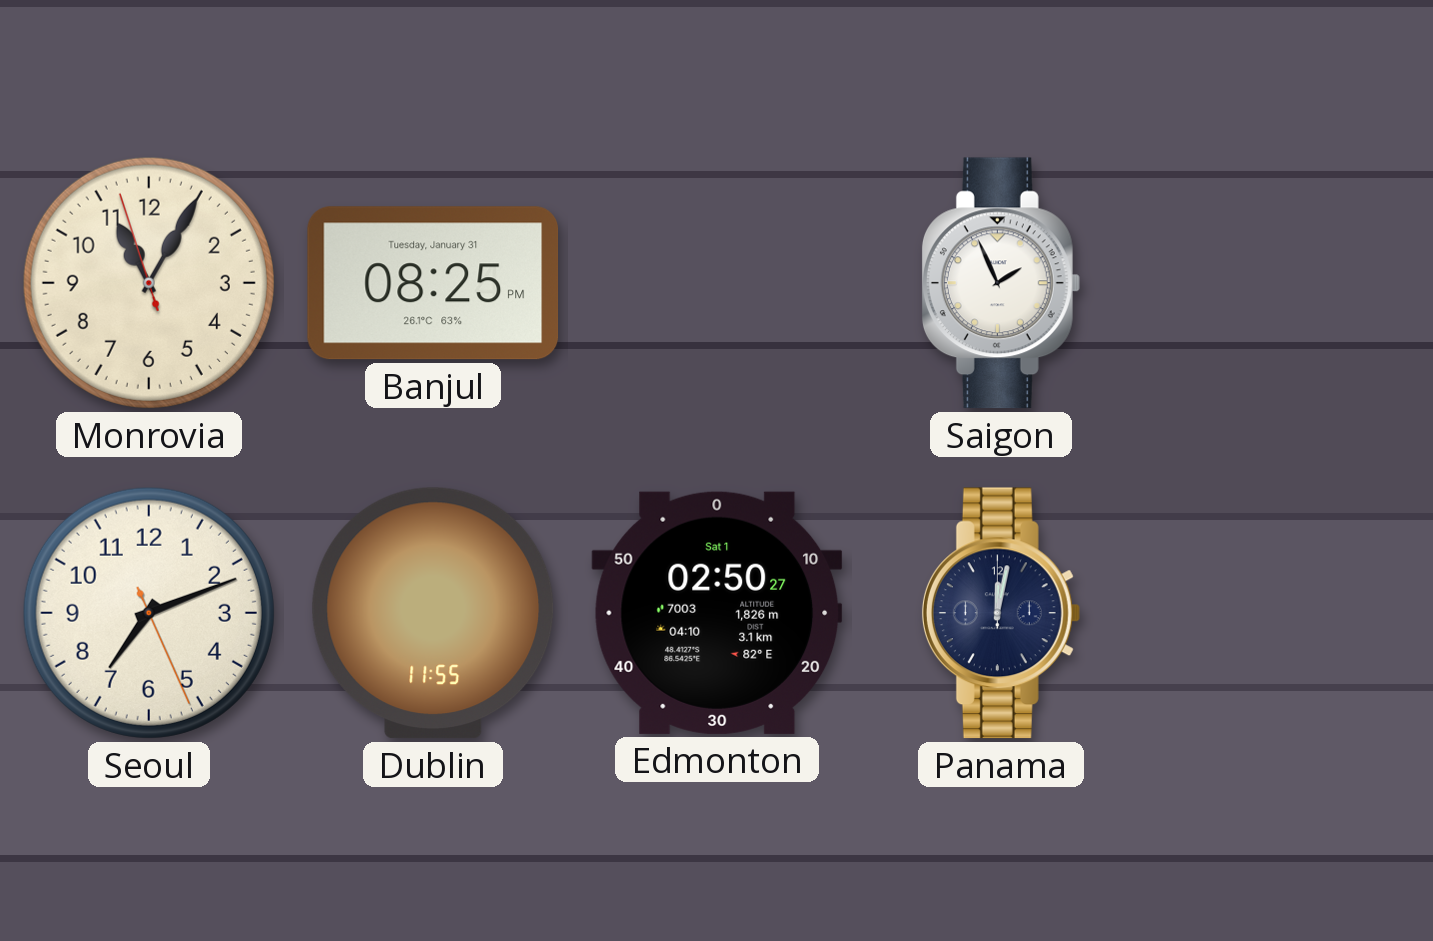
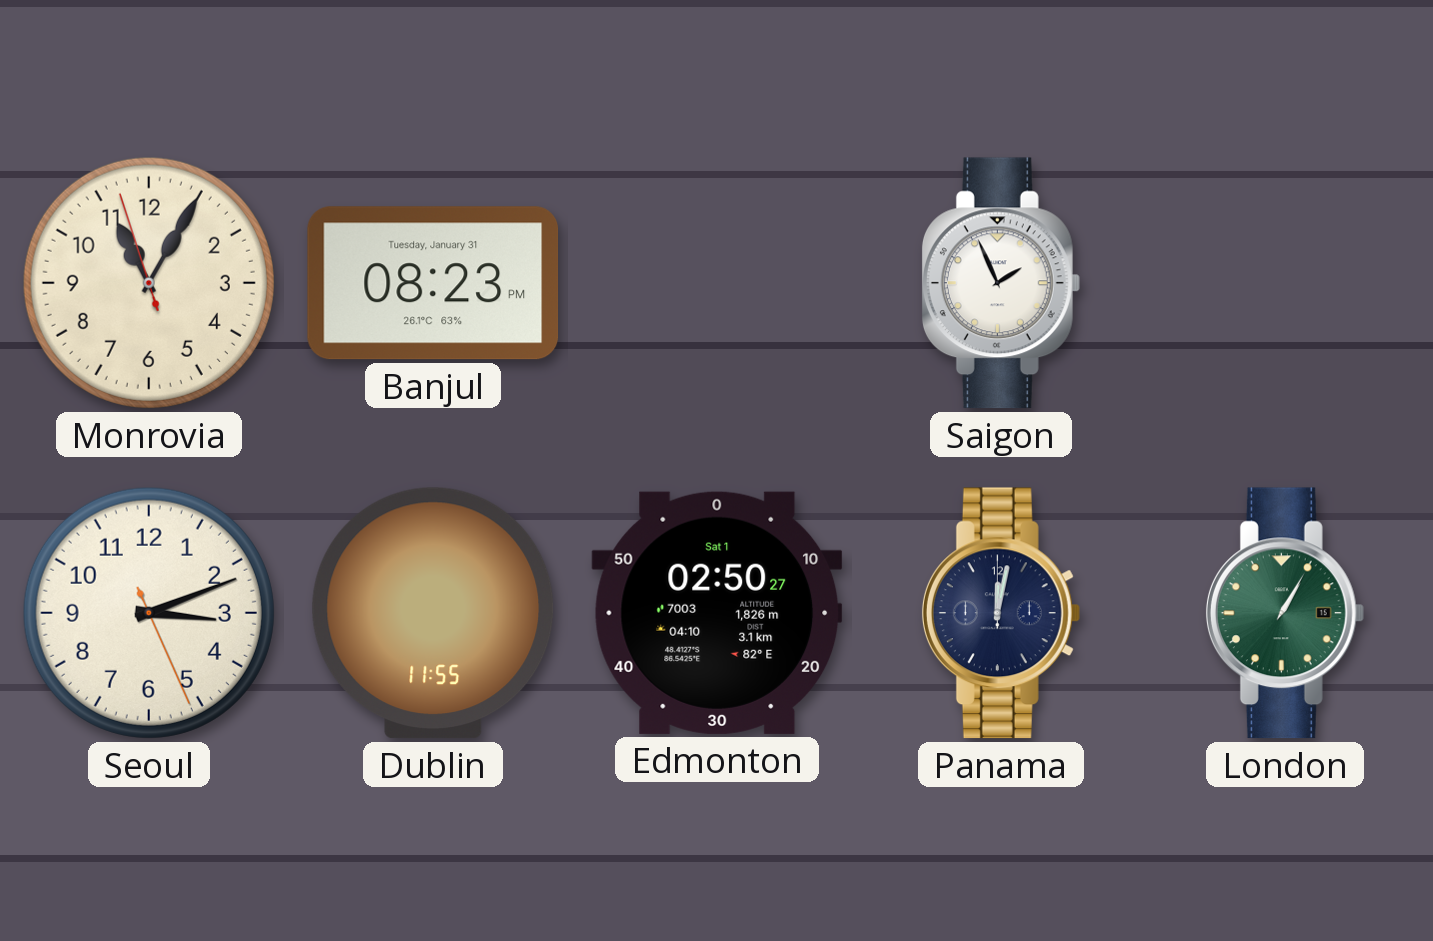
Banjul: 08:25 -> 08:23
Seoul: 7:11 -> 3:11
London: none -> 1:05
